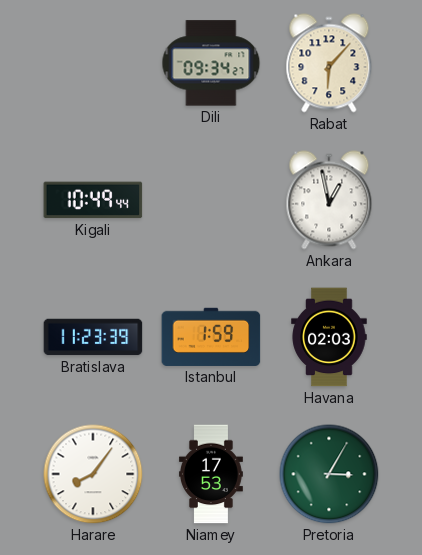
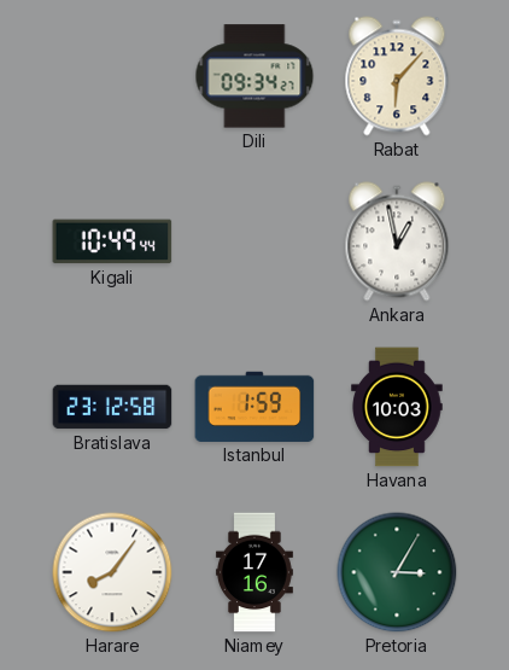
Bratislava: 11:23 -> 23:12
Havana: 02:03 -> 10:03
Niamey: 17:53 -> 17:16
